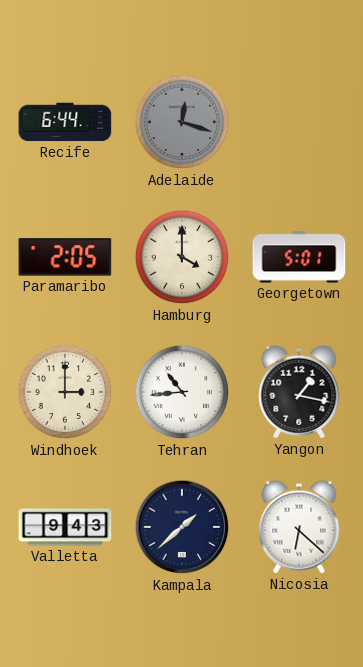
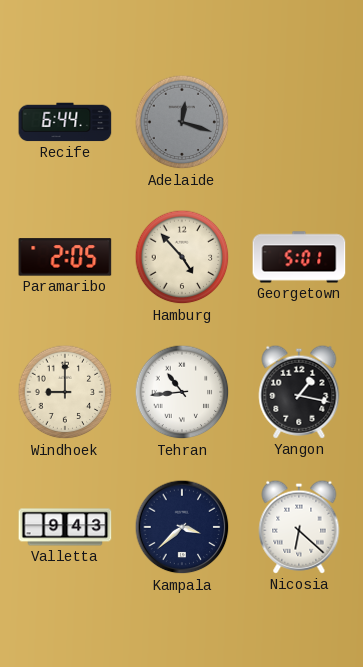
Hamburg: 4:00 -> 4:53
Windhoek: 3:00 -> 9:00
Kampala: 1:38 -> 3:38
